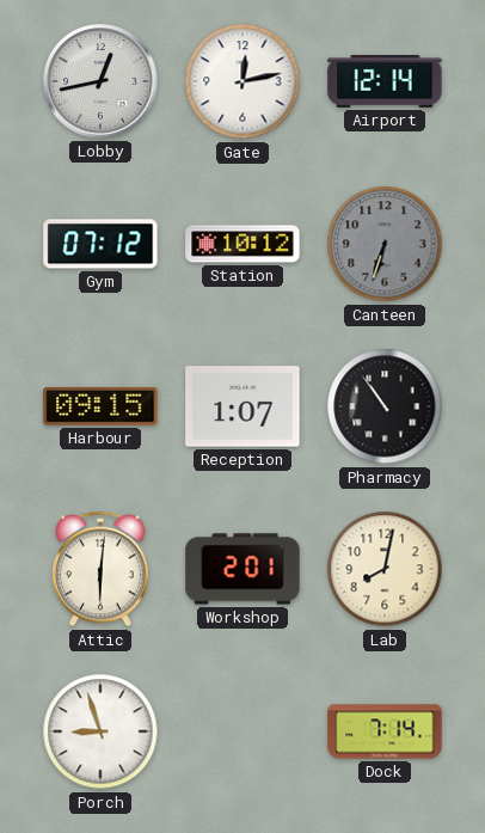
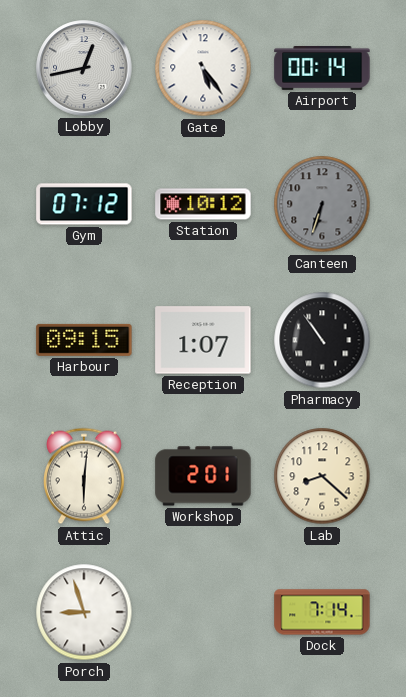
Gate: 12:13 -> 5:24
Airport: 12:14 -> 00:14
Lab: 8:02 -> 8:22
